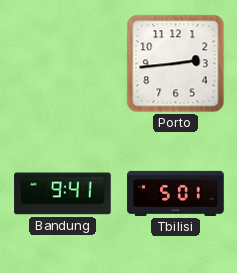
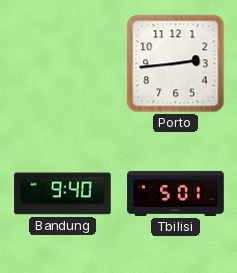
Bandung: 9:41 -> 9:40
